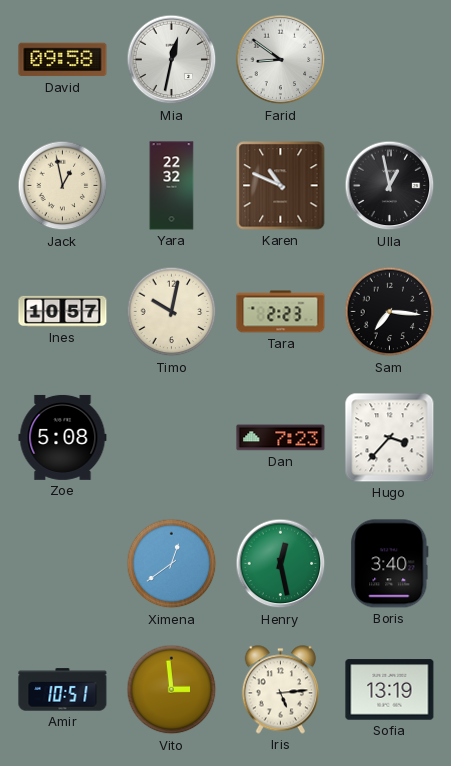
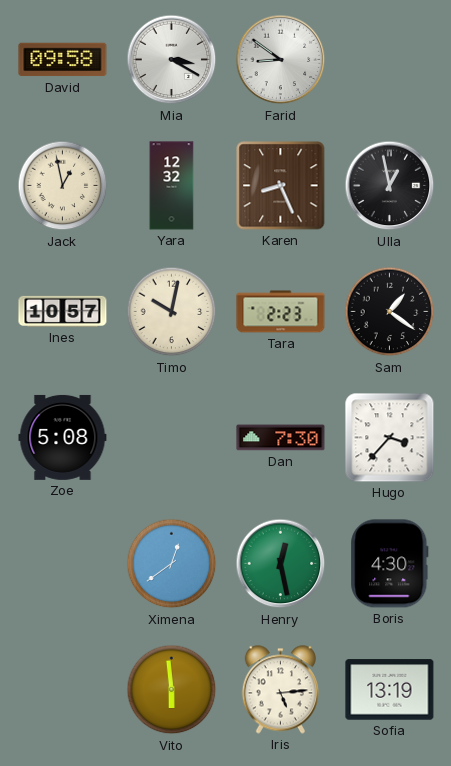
Mia: 12:32 -> 3:20
Yara: 22:32 -> 12:32
Karen: 10:49 -> 8:26
Sam: 7:16 -> 1:21
Dan: 7:23 -> 7:30
Boris: 3:40 -> 4:30
Amir: 10:51 -> none
Vito: 2:59 -> 5:59
